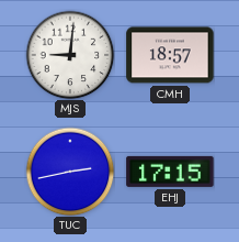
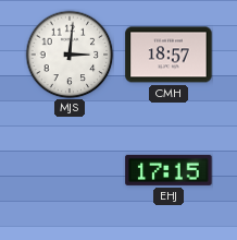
MJS: 9:01 -> 3:01
TUC: 2:43 -> none
